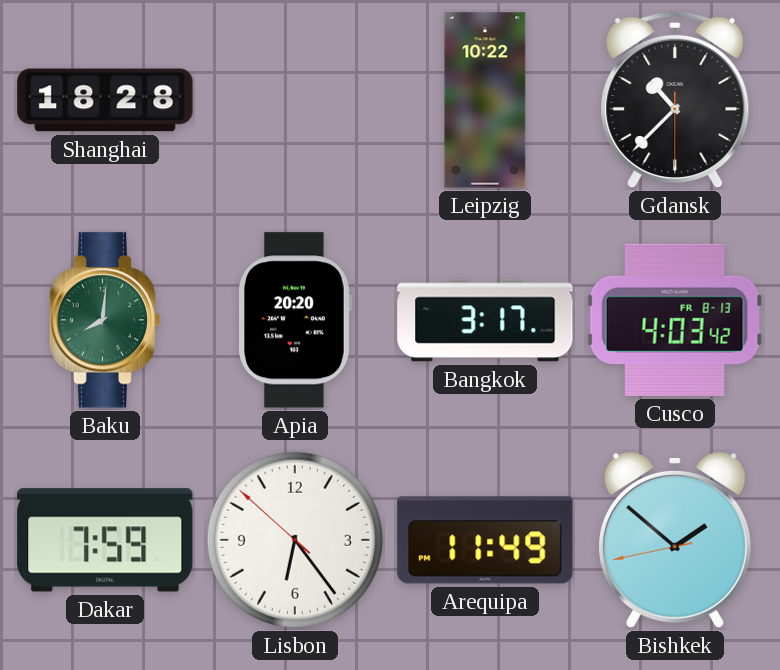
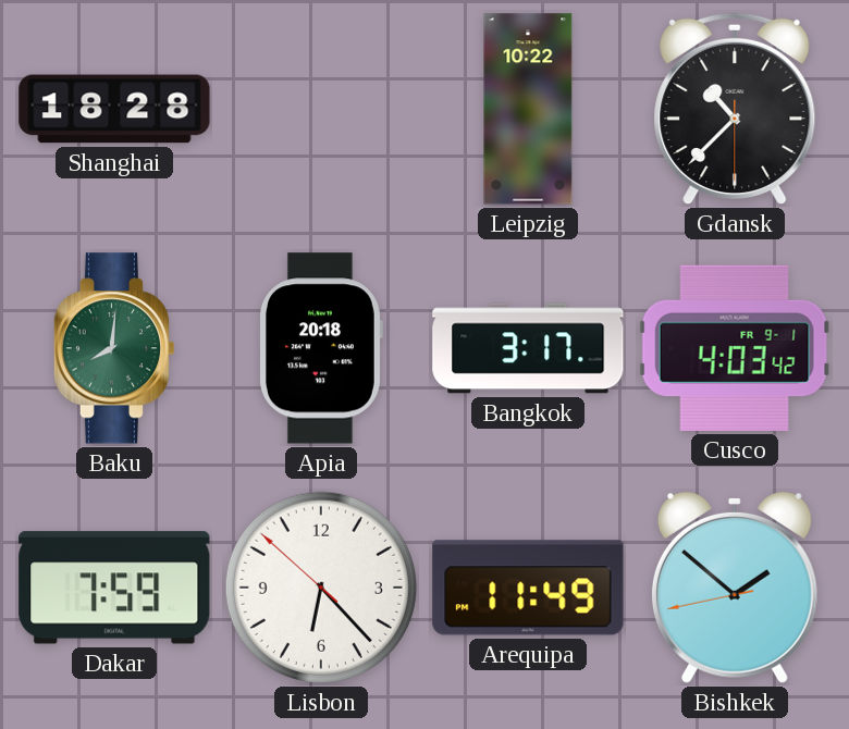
Apia: 20:20 -> 20:18
Cusco date: FR 8-13 -> FR 9-1
Lisbon: 6:23 -> 6:22
